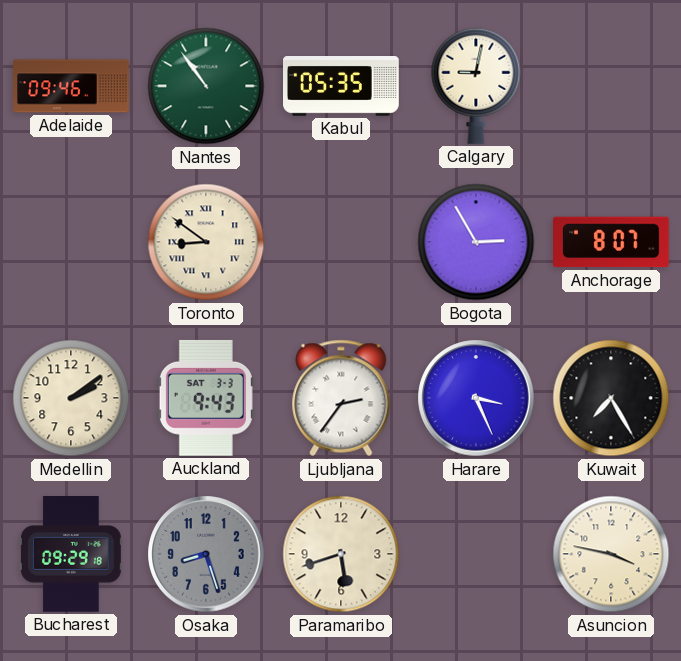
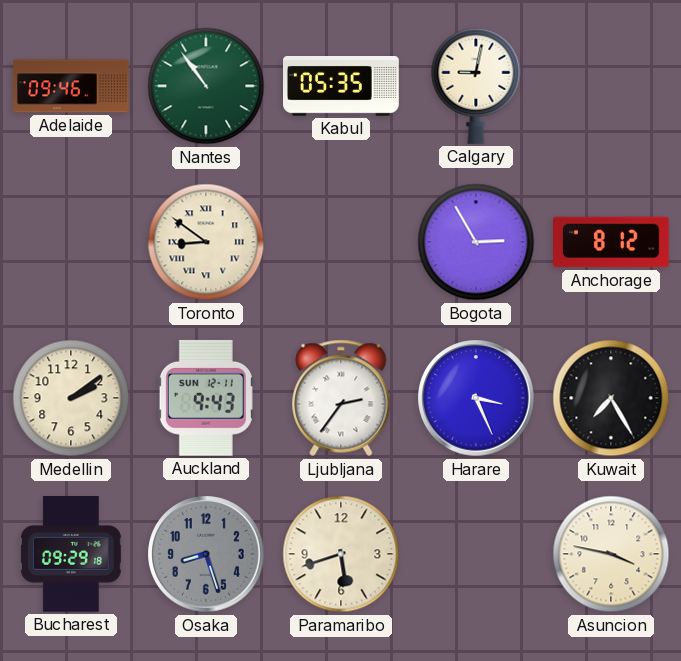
Anchorage: 8:07 -> 8:12
Auckland date: SAT 3-3 -> SUN 12-11
